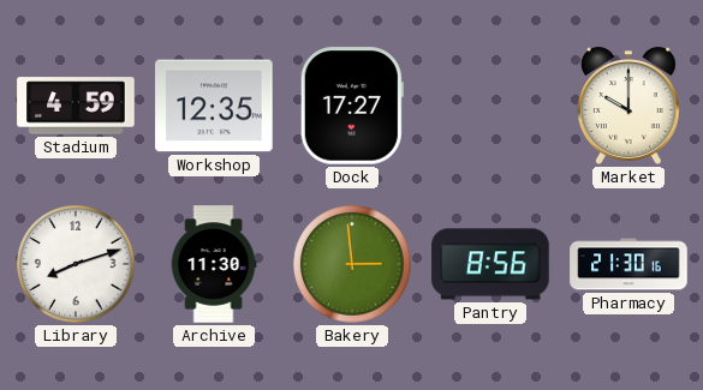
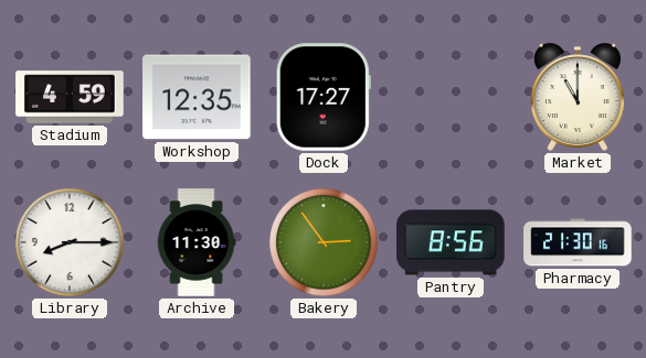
Market: 10:00 -> 11:00
Library: 8:12 -> 8:15
Bakery: 2:59 -> 2:54
